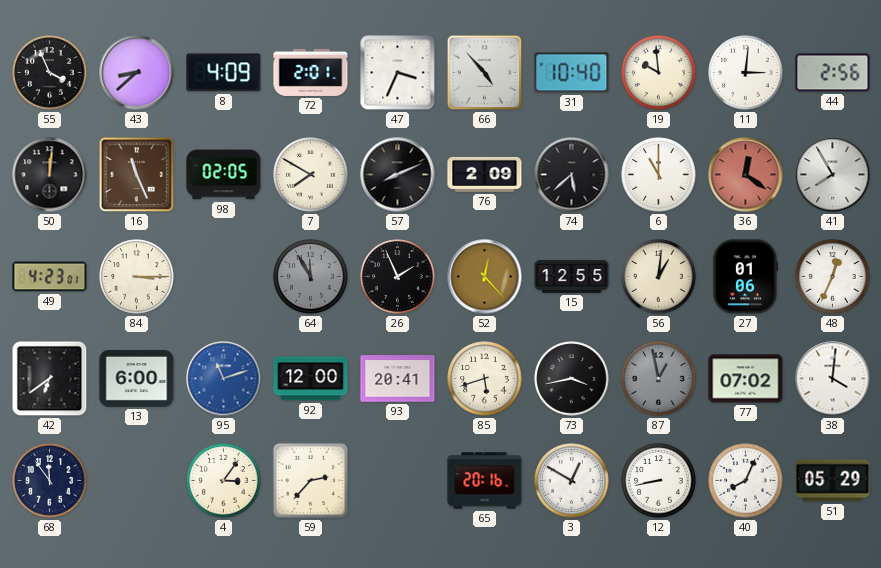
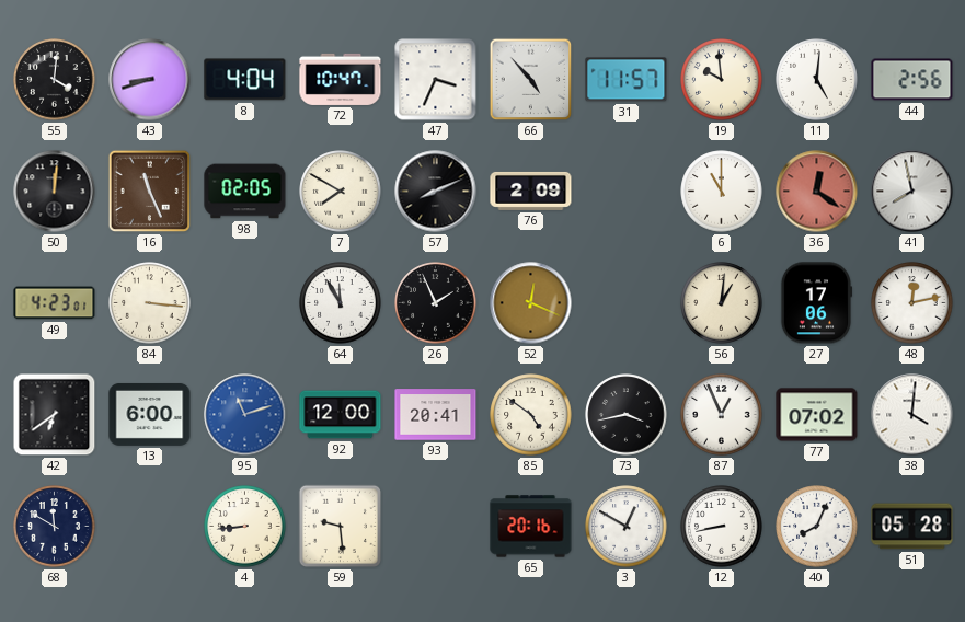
55: 3:56 -> 4:01
43: 8:38 -> 8:42
8: 4:09 -> 4:04
72: 2:01 -> 10:47
31: 10:40 -> 11:57
11: 3:01 -> 5:01
74: 5:38 -> none
41: 7:55 -> 7:58
84: 3:15 -> 3:16
64 dial: grey -> white
52: 12:23 -> 12:19
15: 12:55 -> none
27: 01:06 -> 17:06
48: 12:34 -> 12:13
85: 5:42 -> 4:51
87: 12:58 -> 12:56
87 dial: grey -> white
68: 11:54 -> 11:50
4: 3:06 -> 8:44
59: 2:37 -> 9:29
51: 05:29 -> 05:28
